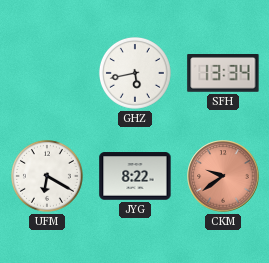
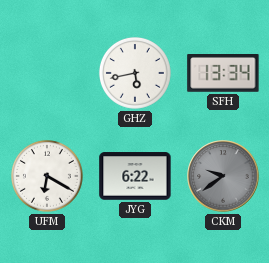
JYG: 8:22 -> 6:22
CKM dial: salmon -> grey
